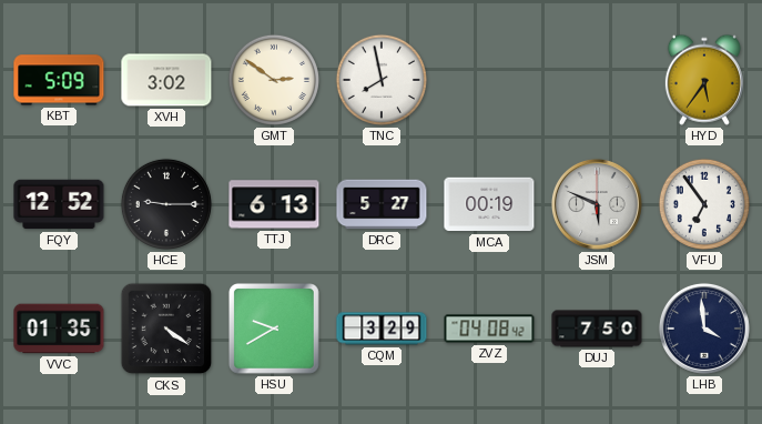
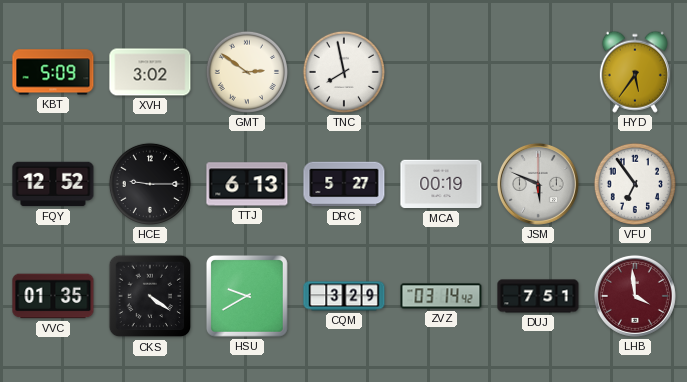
ZVZ: 04:08 -> 03:14
DUJ: 7:50 -> 7:51
LHB dial: navy -> burgundy
